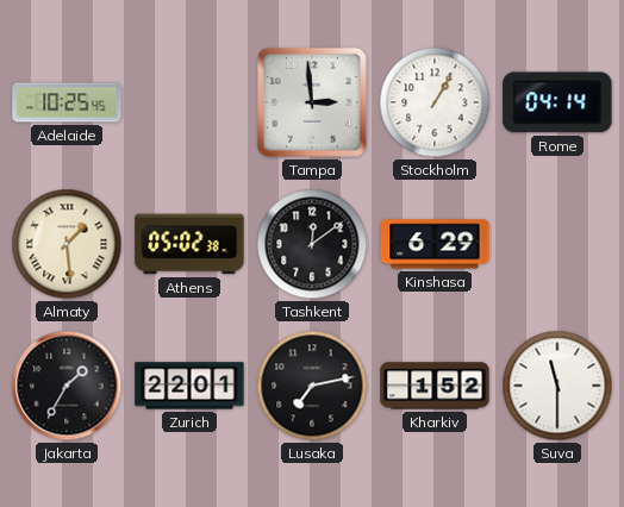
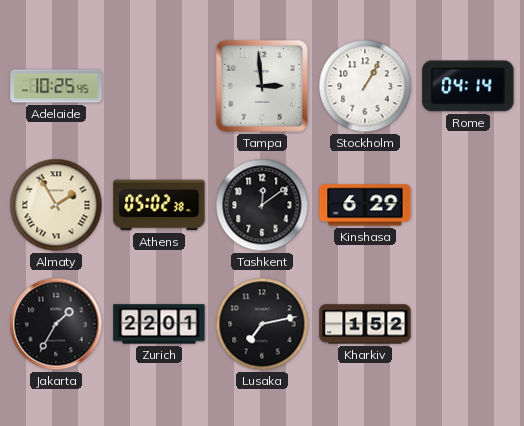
Almaty: 1:29 -> 1:55
Suva: 11:30 -> none
